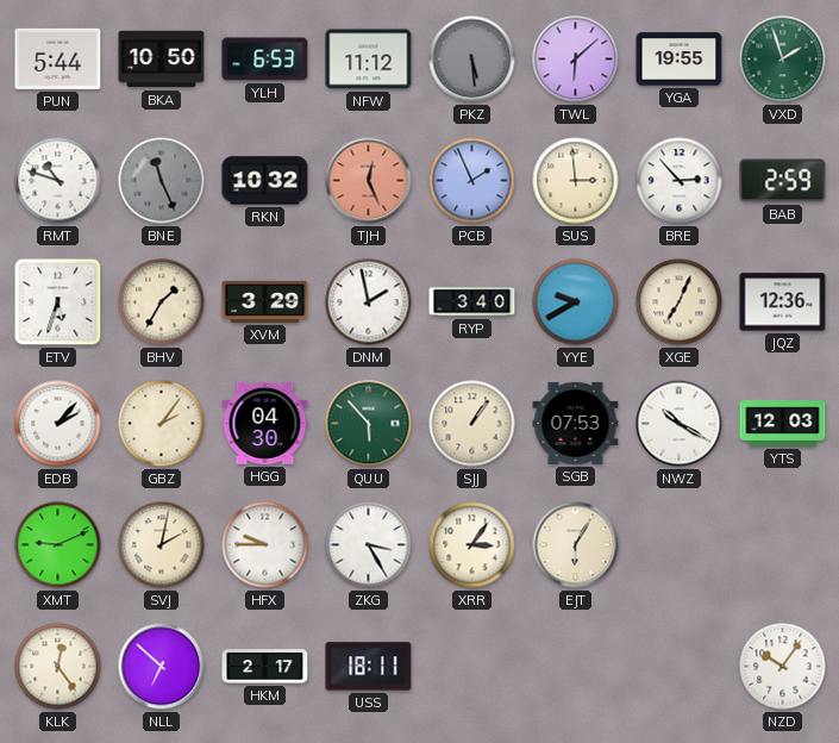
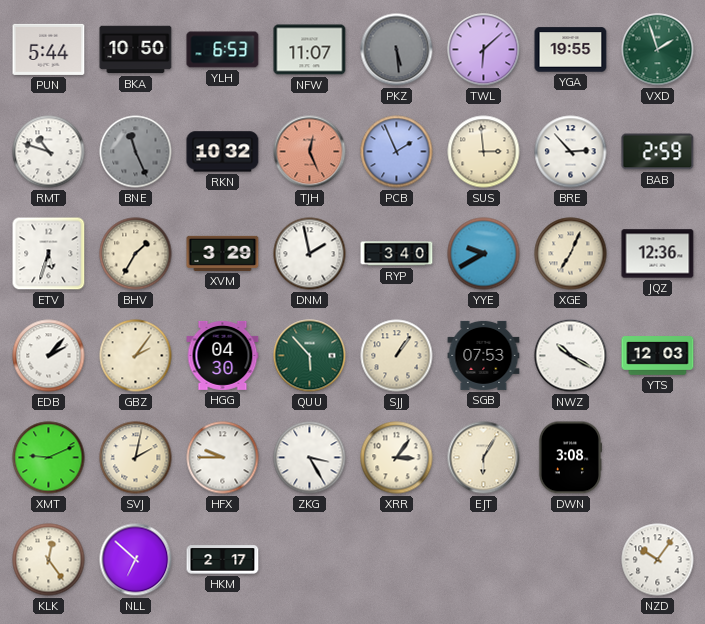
NFW: 11:12 -> 11:07
DWN: none -> 3:08
USS: 18:11 -> none
